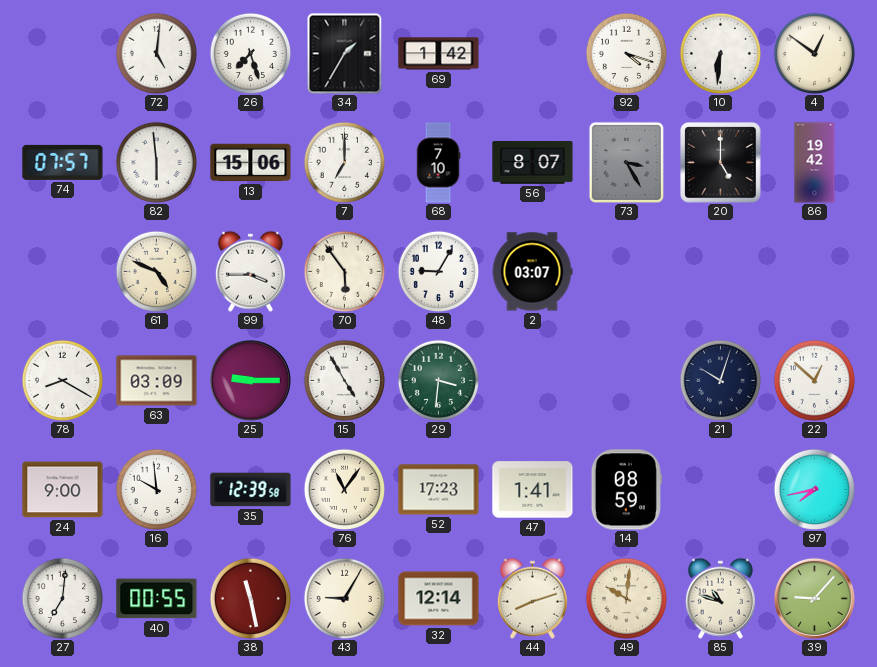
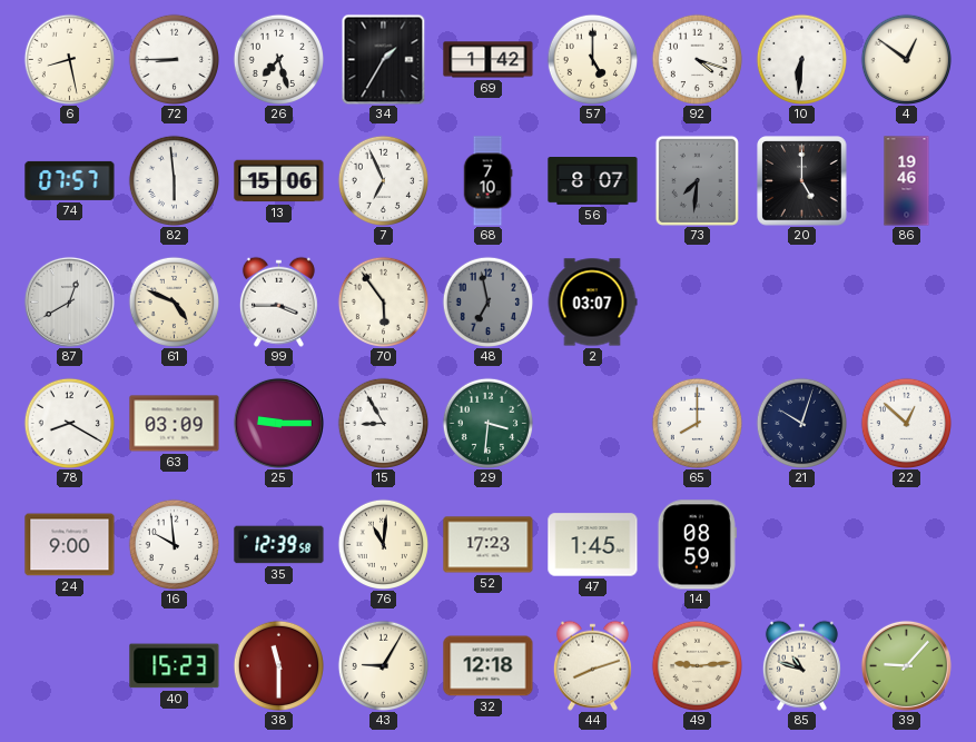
6: none -> 8:28
72: 5:01 -> 8:45
57: none -> 5:00
7: 7:00 -> 6:56
73: 3:25 -> 7:31
86: 19:42 -> 19:46
87: none -> 12:40
48: 9:05 -> 6:58
48 dial: white -> grey
15: 4:55 -> 8:55
65: none -> 8:00
76: 11:06 -> 11:01
47: 1:41 -> 1:45
97: 7:43 -> none
27: 7:01 -> none
40: 00:55 -> 15:23
38: 11:28 -> 11:30
32: 12:14 -> 12:18
49: 10:01 -> 9:14
